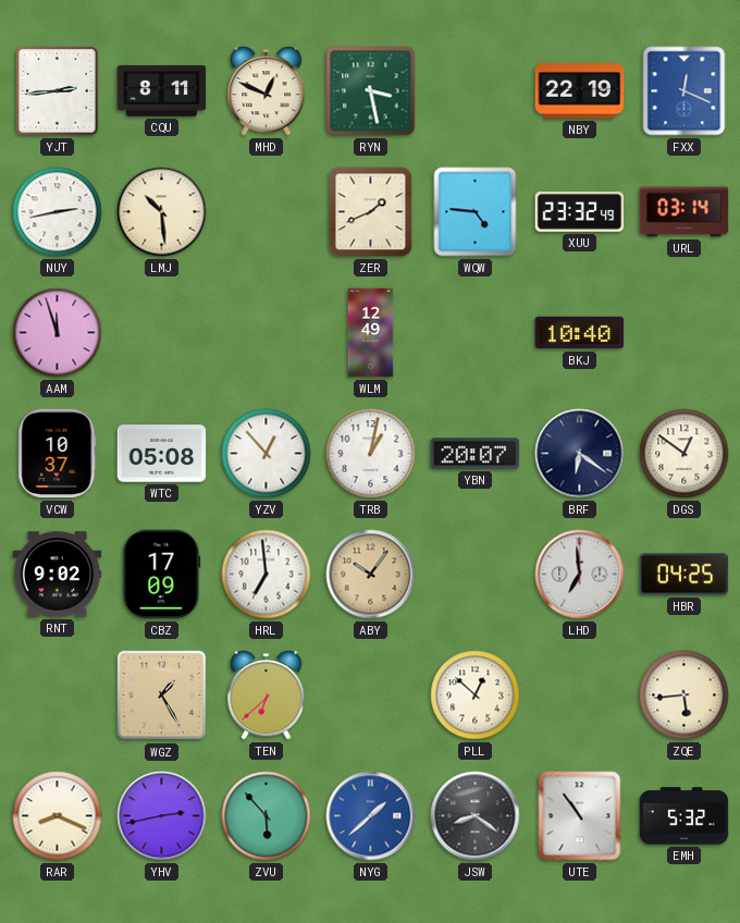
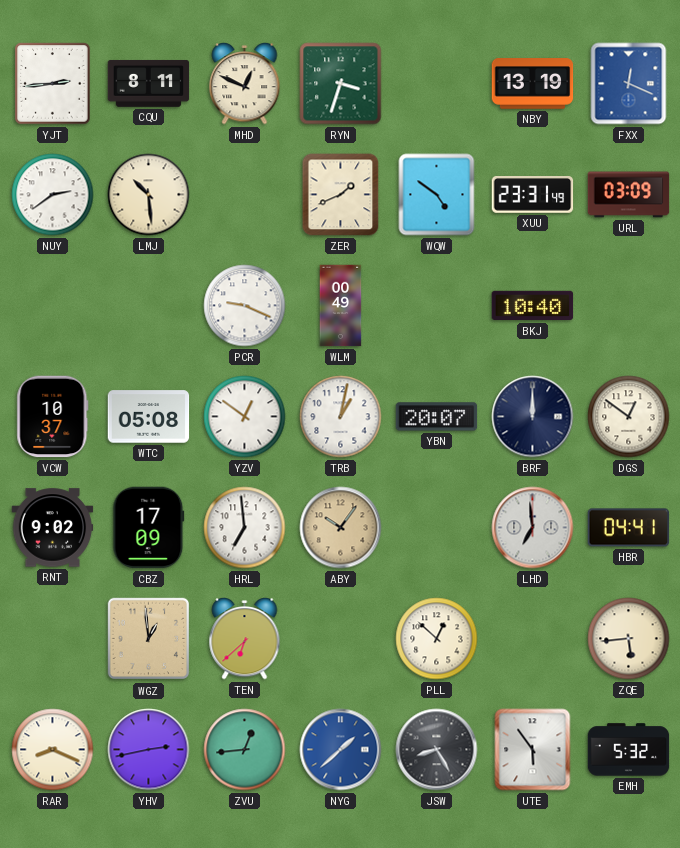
RYN: 3:28 -> 3:33
NBY: 22:19 -> 13:19
NUY: 2:43 -> 2:39
WQW: 4:46 -> 4:51
XUU: 23:32 -> 23:31
URL: 03:14 -> 03:09
AAM: 11:57 -> none
PCR: none -> 9:19
WLM: 12:49 -> 00:49
YZV: 12:53 -> 12:51
BRF: 6:21 -> 12:00
HBR: 04:25 -> 04:41
WGZ: 1:25 -> 12:59
ZVU: 5:53 -> 12:44
JSW: 8:21 -> 8:25
UTE: 10:54 -> 5:54
